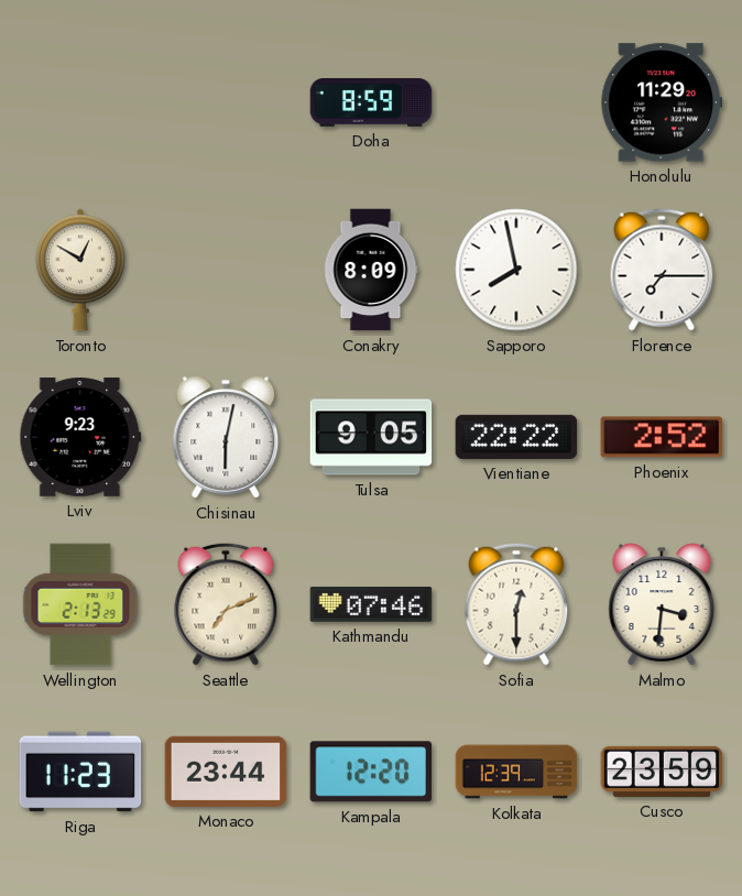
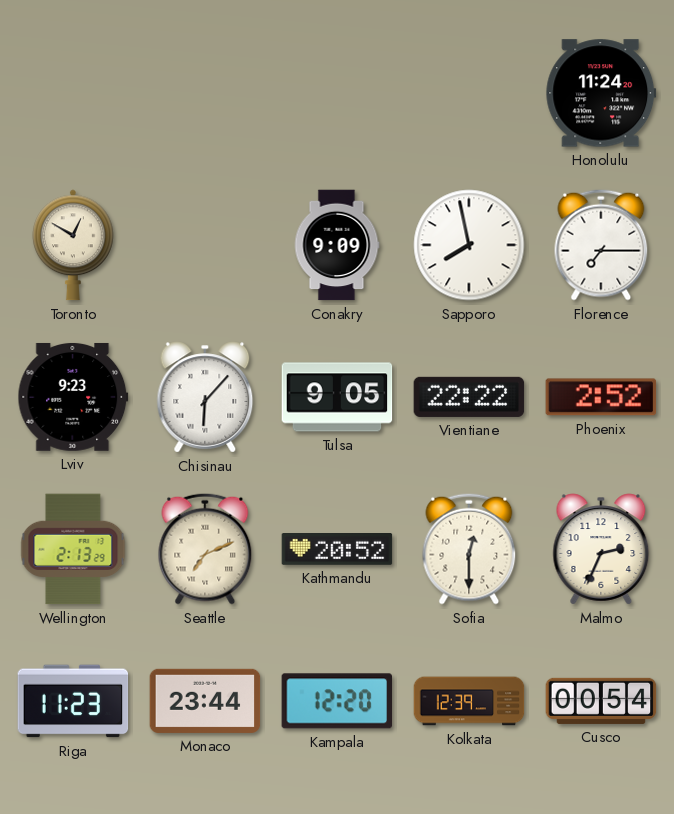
Doha: 8:59 -> none
Honolulu: 11:29 -> 11:24
Conakry: 8:09 -> 9:09
Chisinau: 6:02 -> 6:07
Kathmandu: 07:46 -> 20:52
Malmo: 3:31 -> 2:34
Cusco: 23:59 -> 00:54
